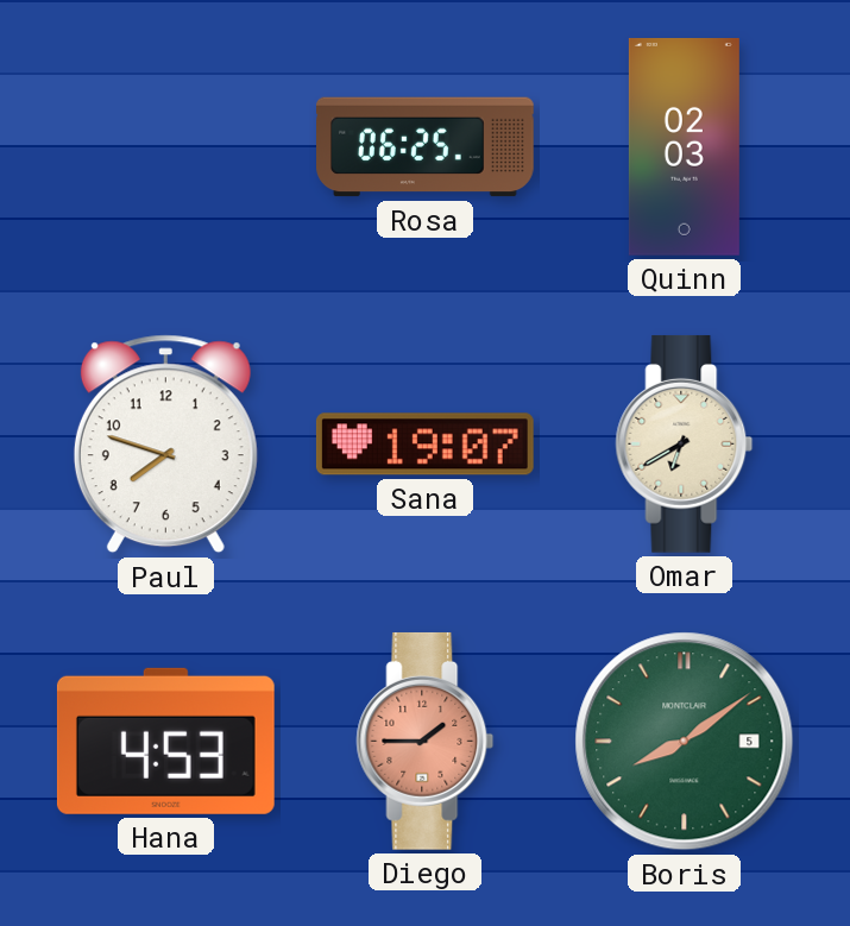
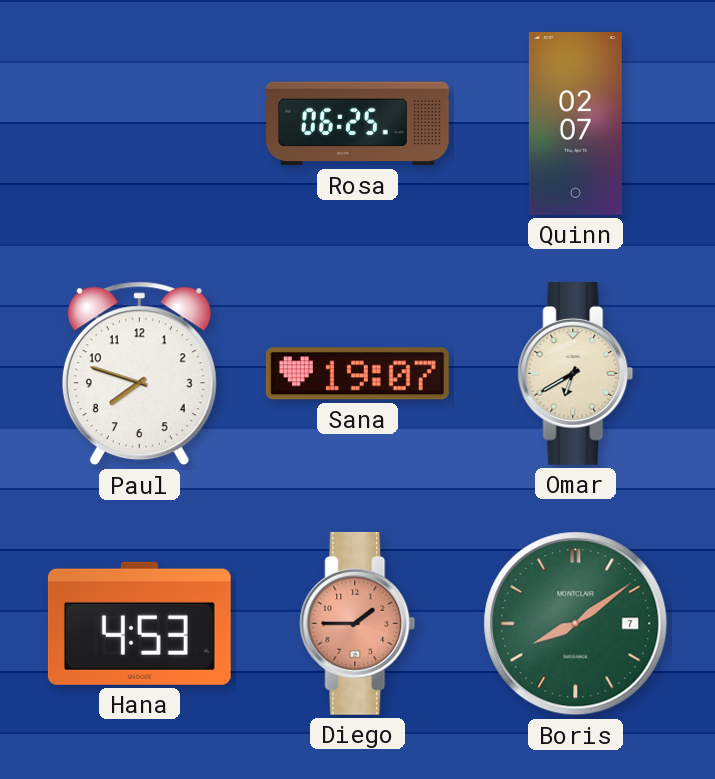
Quinn: 02:03 -> 02:07
Boris date: 5 -> 7
